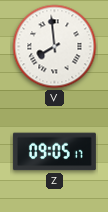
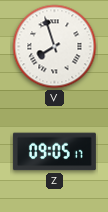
V: 7:59 -> 7:57
